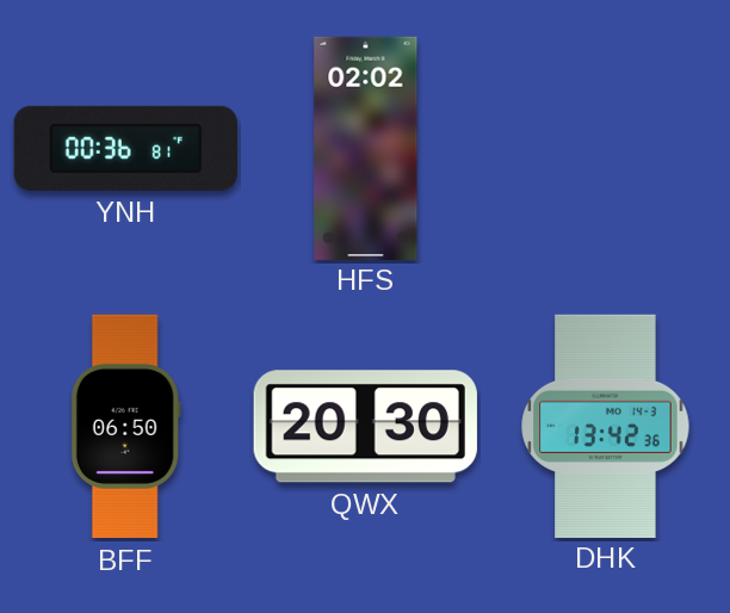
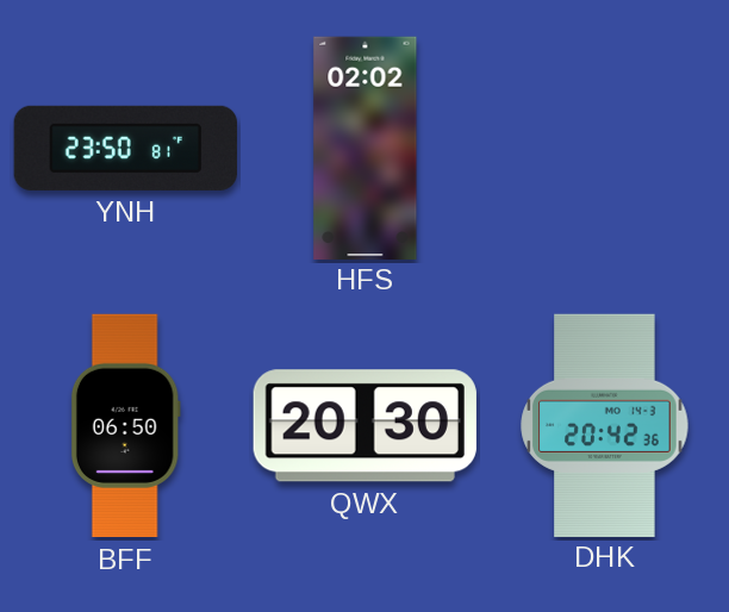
YNH: 00:36 -> 23:50
DHK: 13:42 -> 20:42
